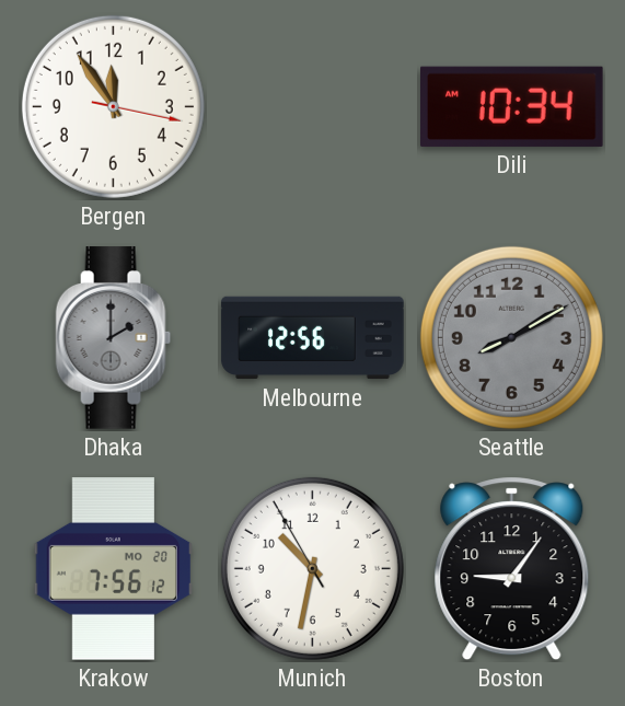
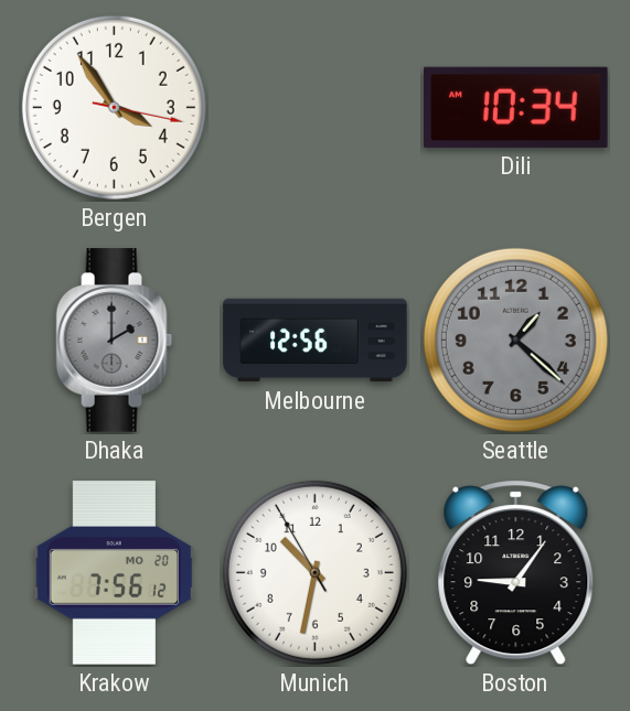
Bergen: 11:54 -> 3:54
Seattle: 8:10 -> 1:22
